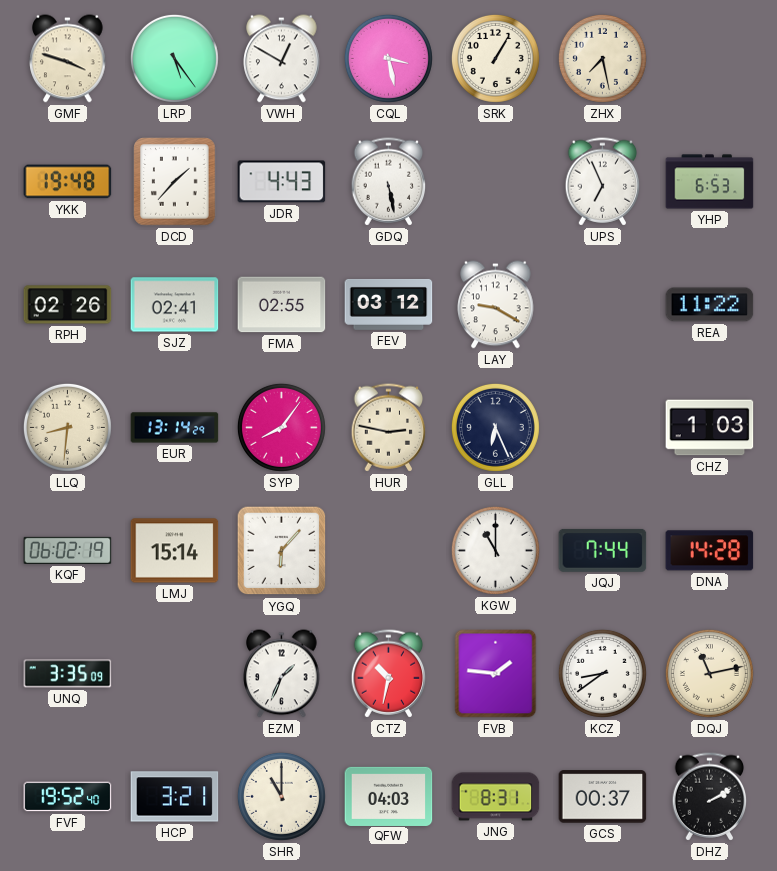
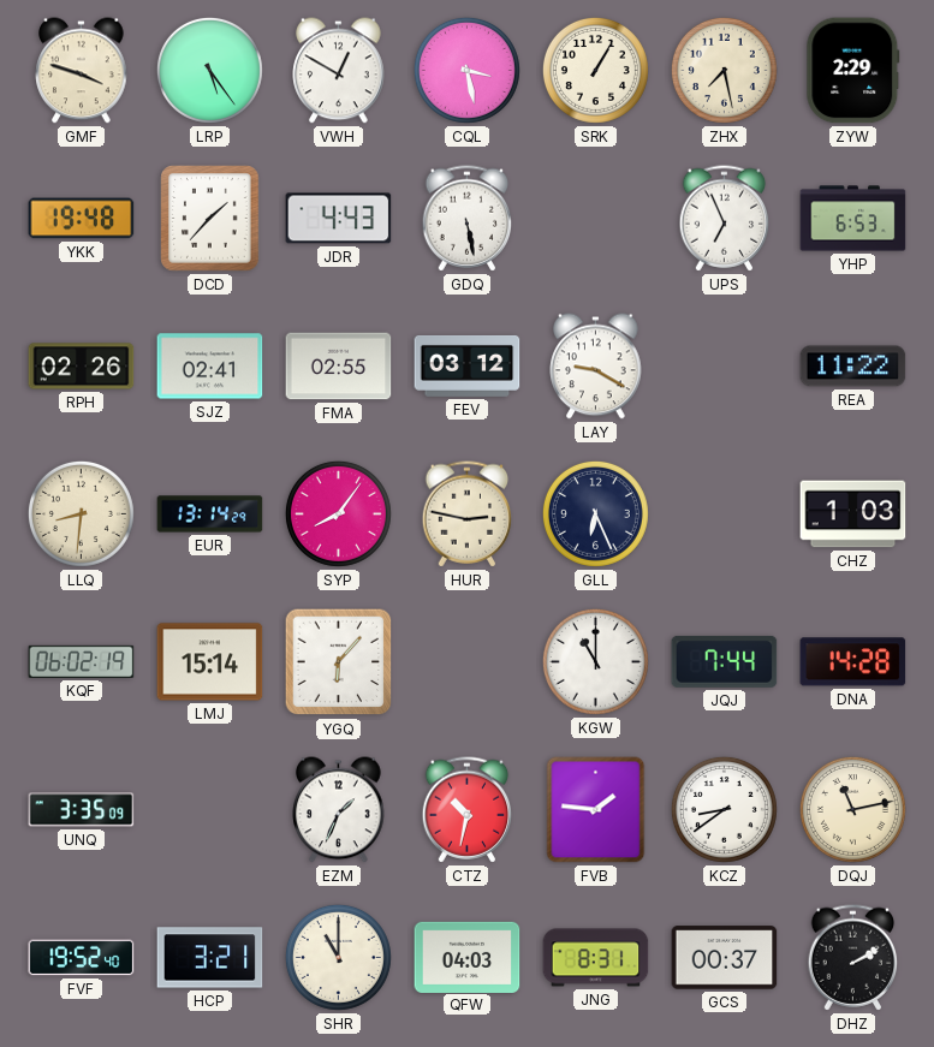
ZYW: none -> 2:29
